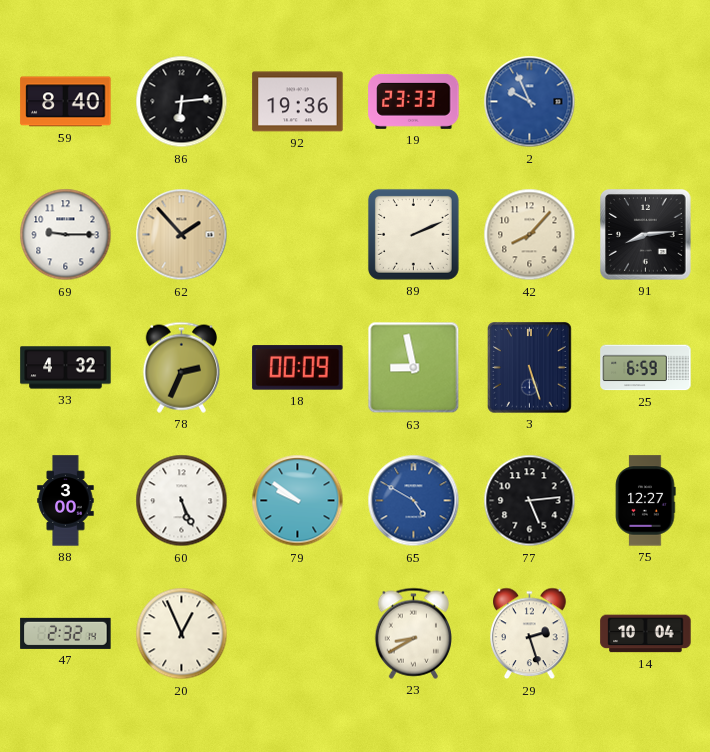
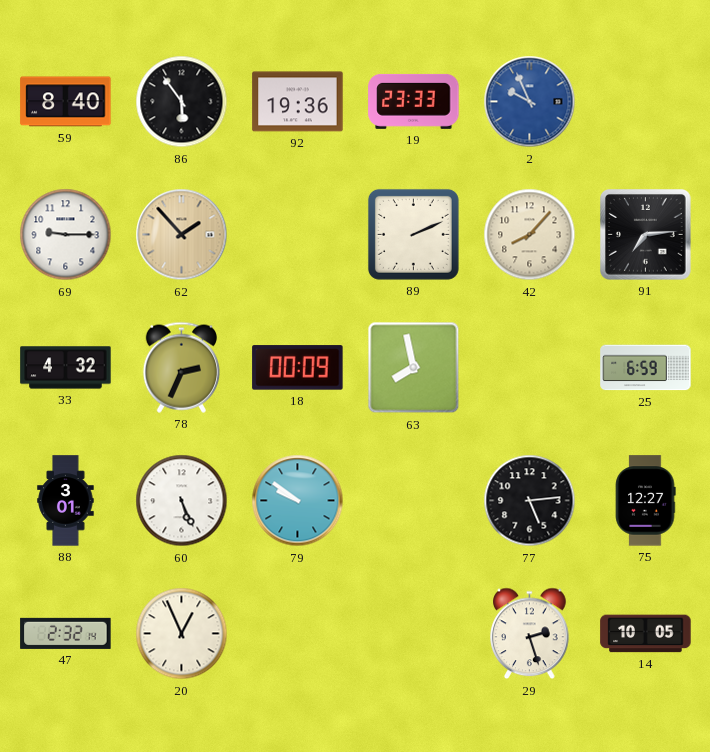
86: 6:14 -> 5:54
91: 8:14 -> 7:14
63: 8:58 -> 7:58
3: 5:27 -> none
88: 3:00 -> 3:01
65: 4:50 -> none
23: 8:40 -> none
14: 10:04 -> 10:05
